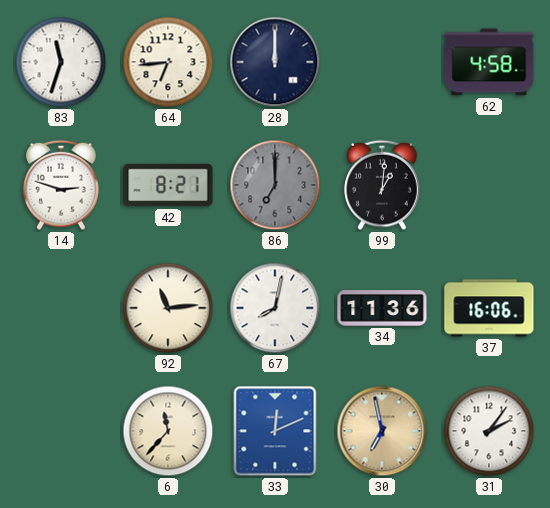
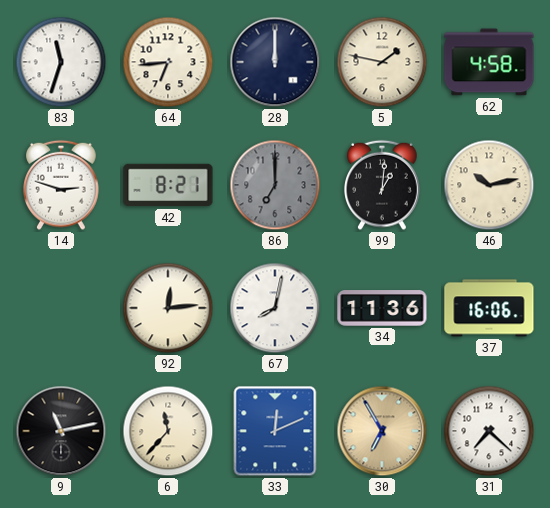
5: none -> 1:47
46: none -> 10:13
92: 11:14 -> 12:14
9: none -> 11:13
30: 6:58 -> 6:55
31: 2:06 -> 7:22
